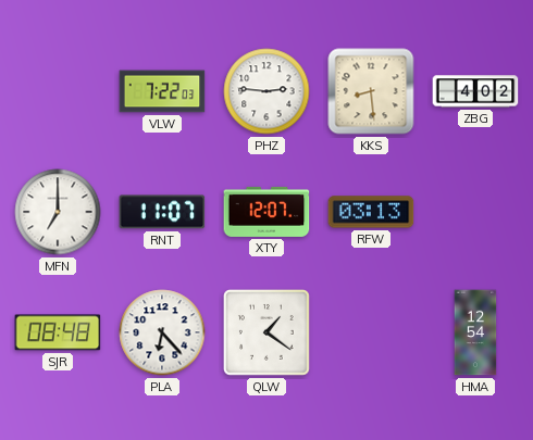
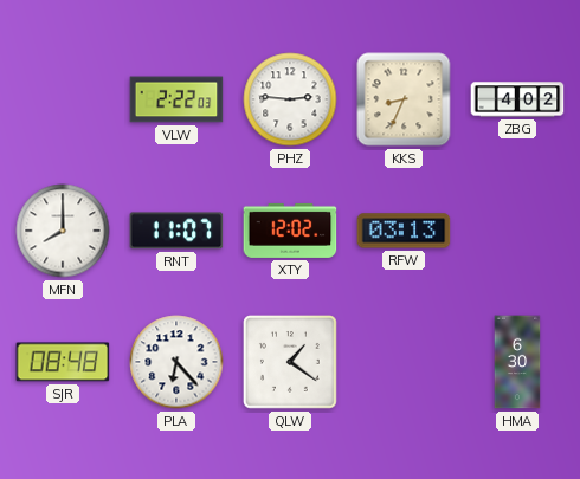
VLW: 7:22 -> 2:22
KKS: 8:29 -> 8:34
MFN: 7:00 -> 8:00
XTY: 12:07 -> 12:02
HMA: 12:54 -> 6:30
